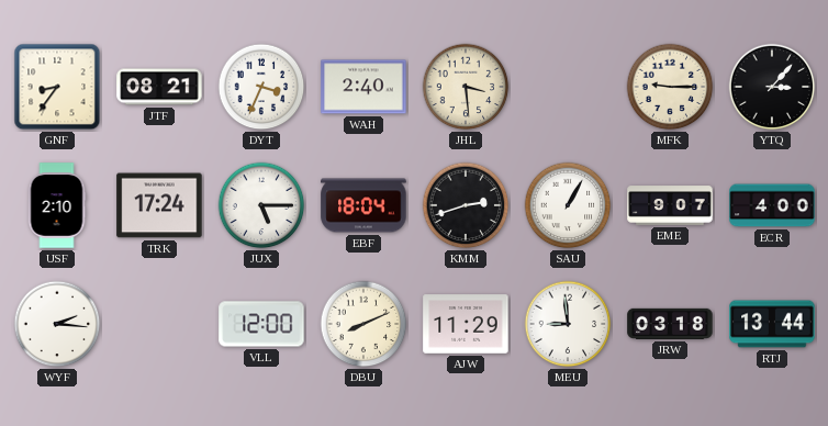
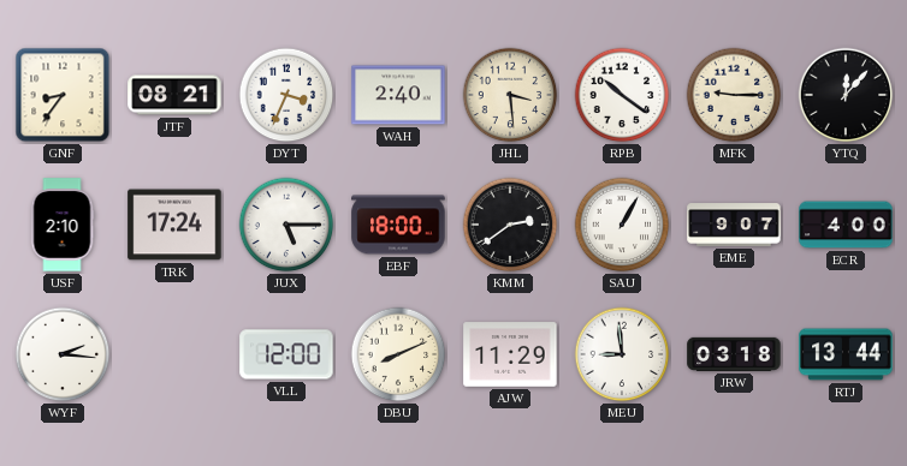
RPB: none -> 10:21
YTQ: 3:07 -> 12:07
EBF: 18:04 -> 18:00
KMM: 2:42 -> 2:39
